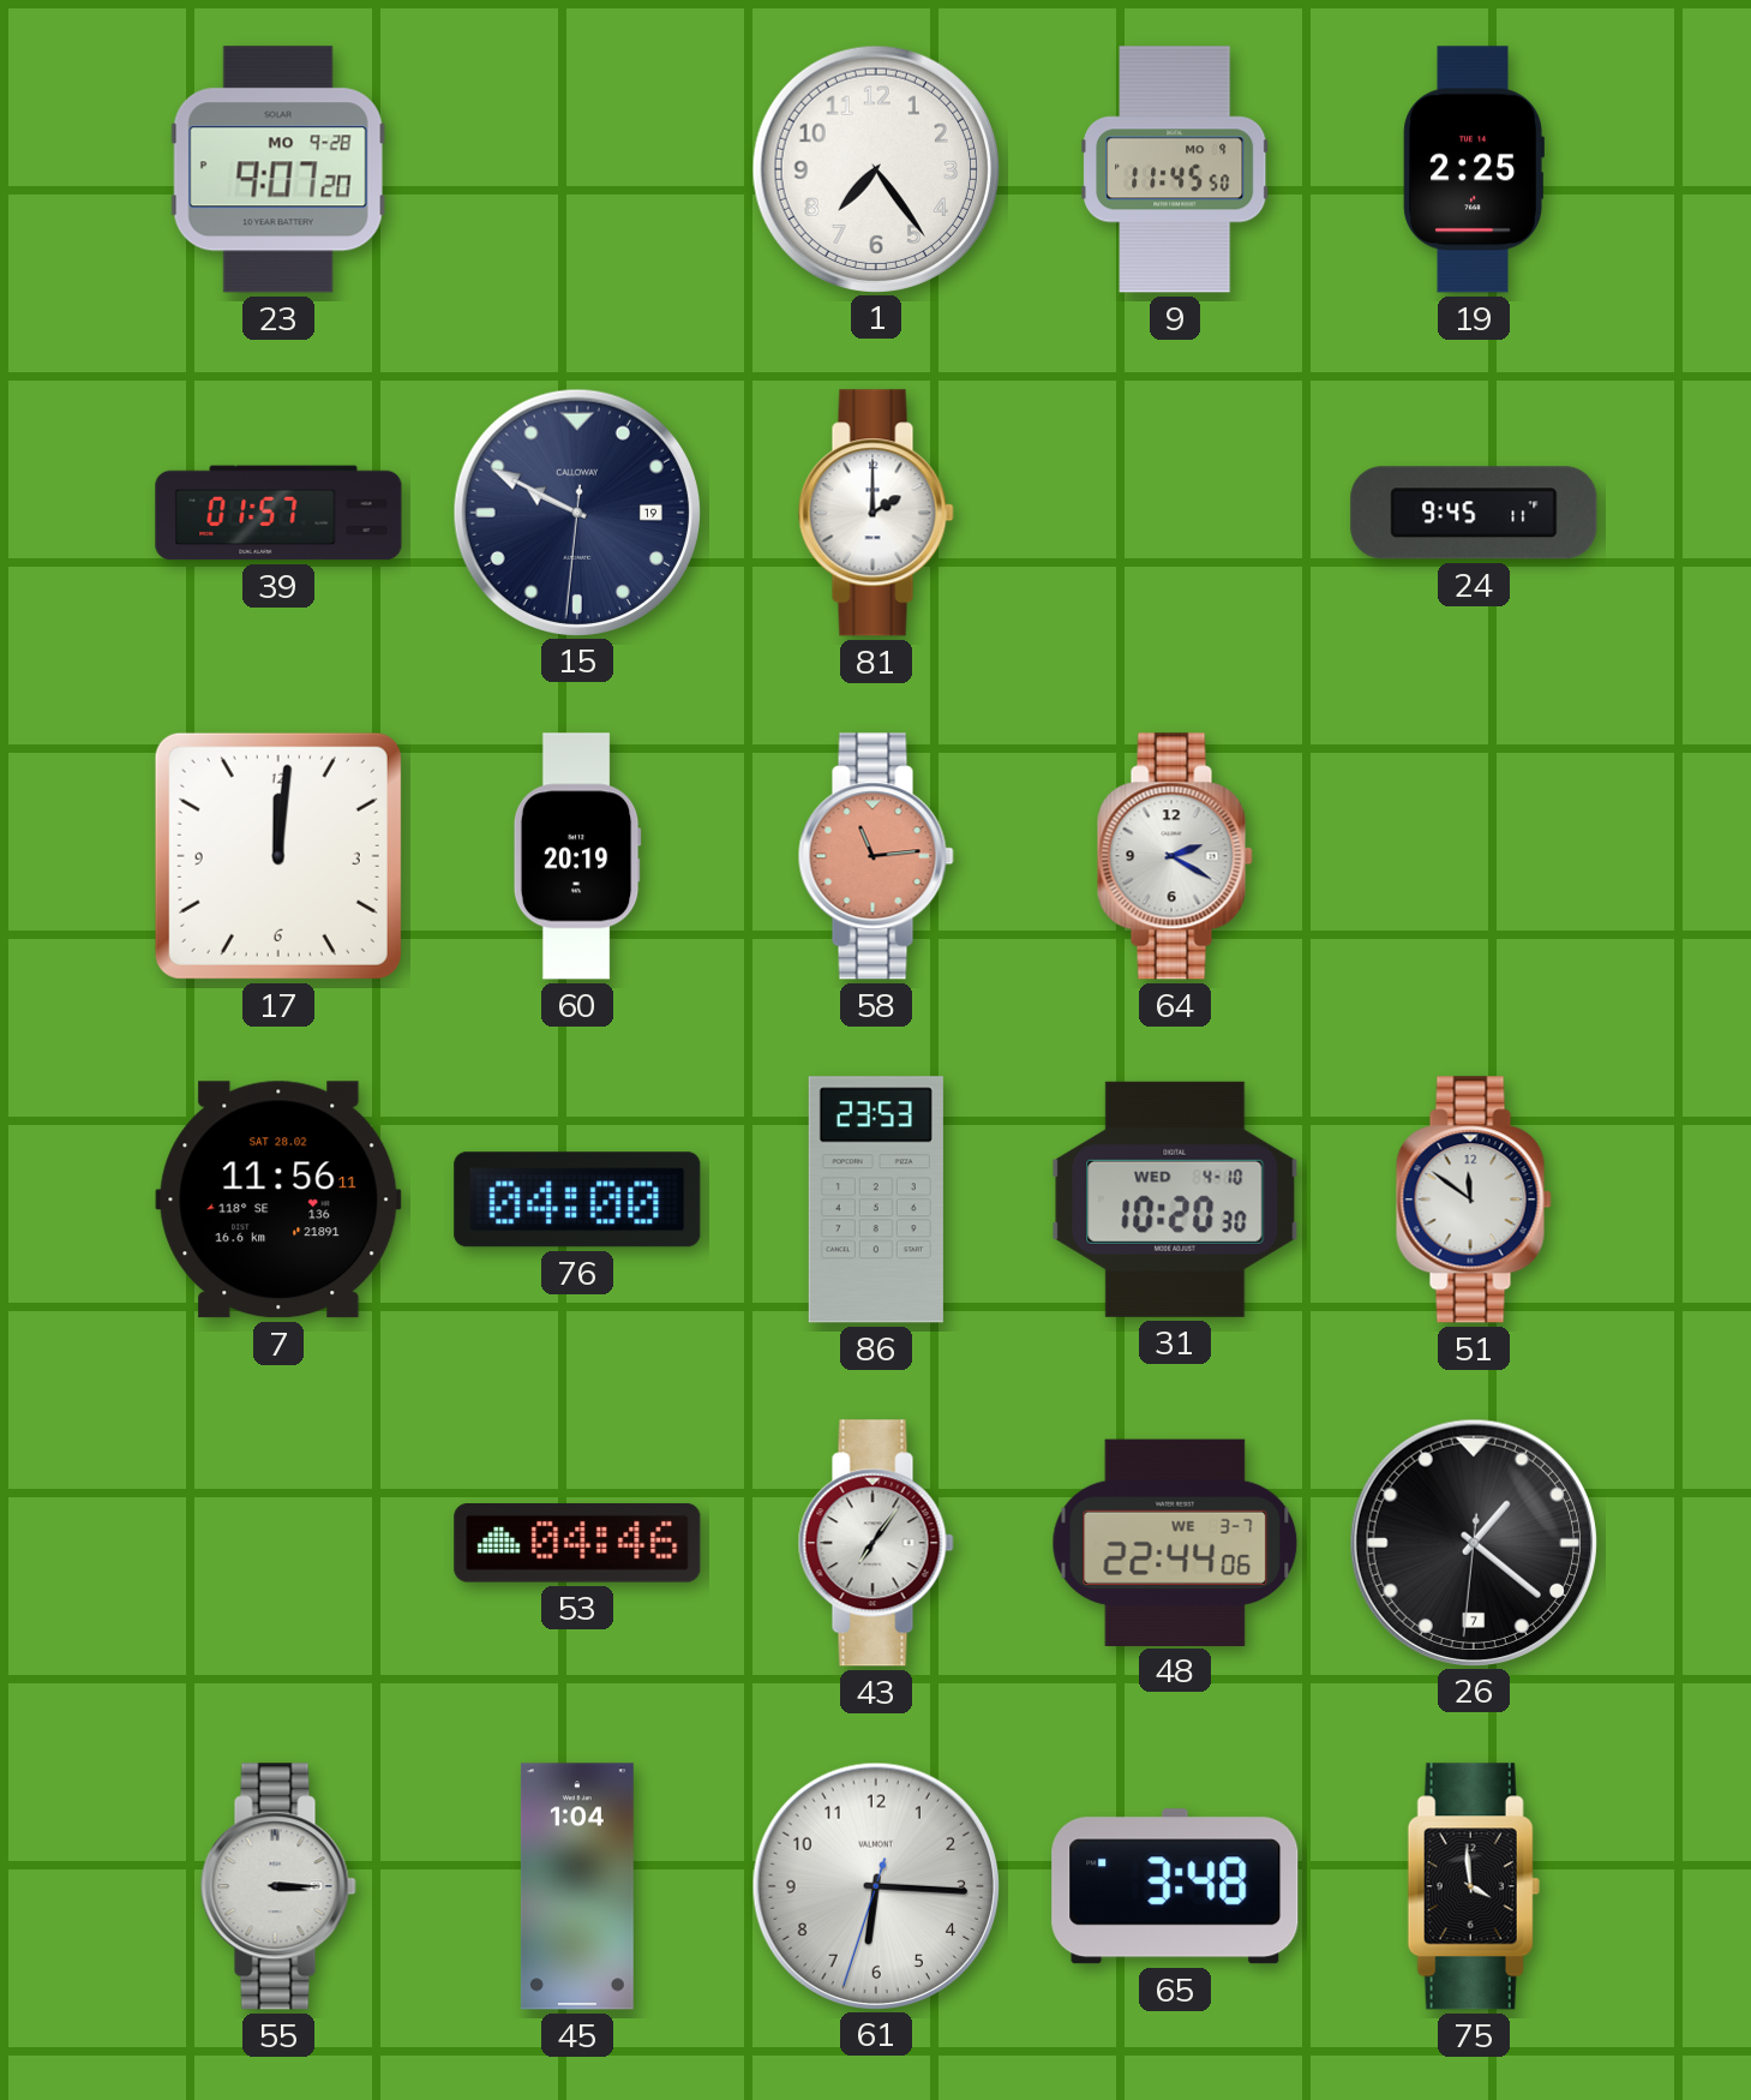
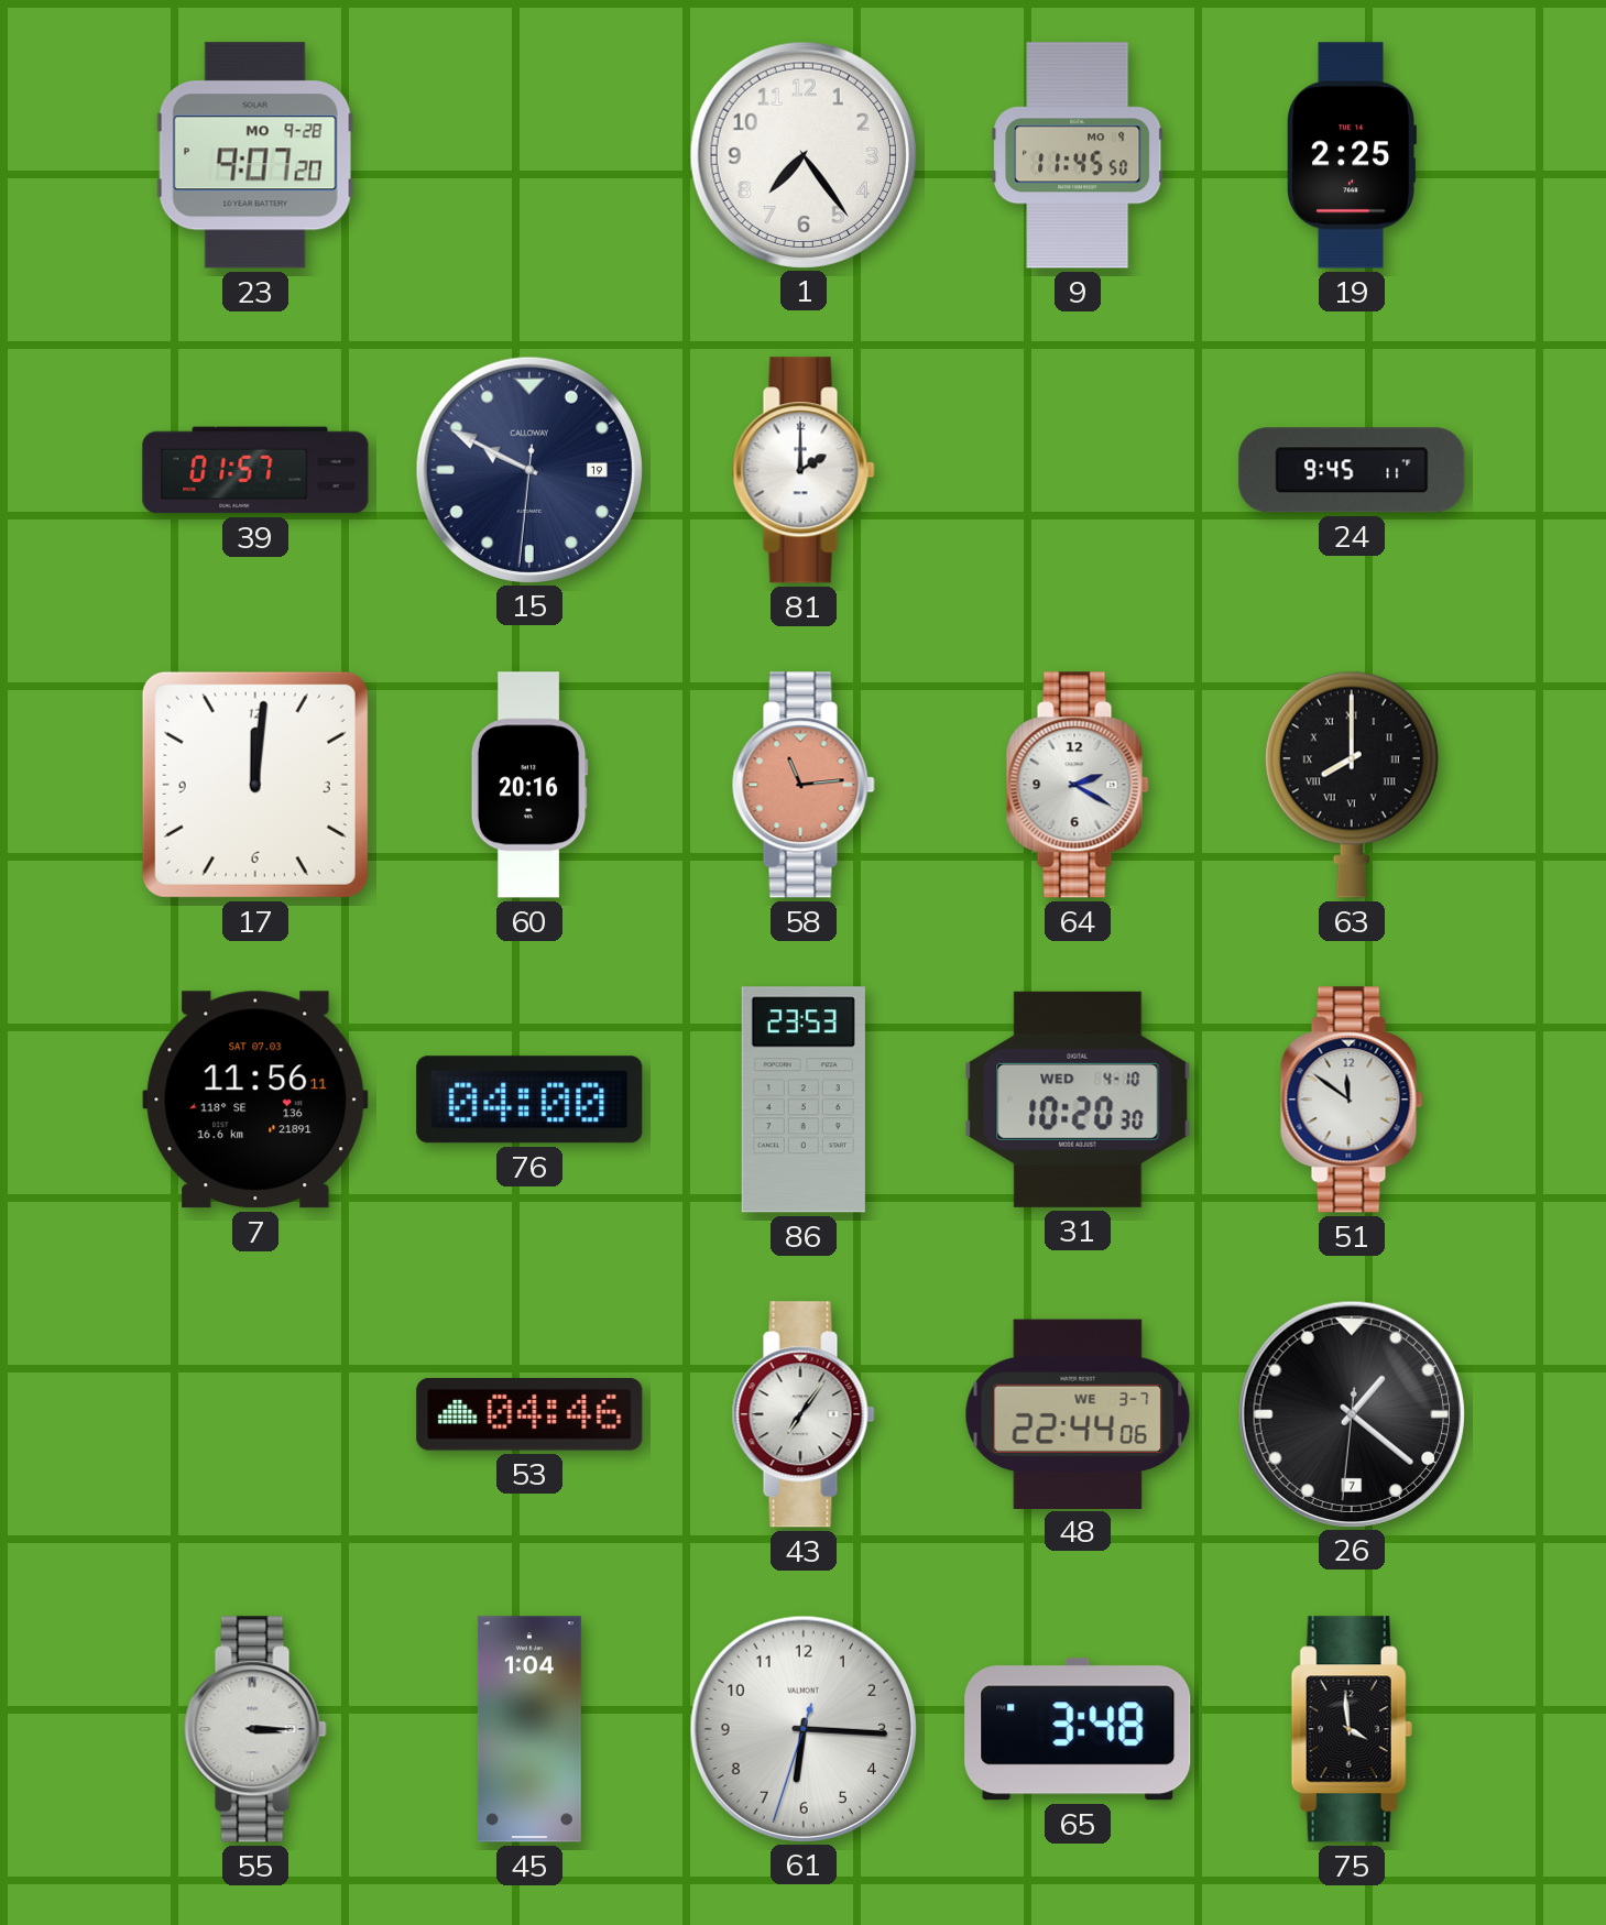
60: 20:19 -> 20:16
63: none -> 8:00
7 date: SAT 28.02 -> SAT 07.03
